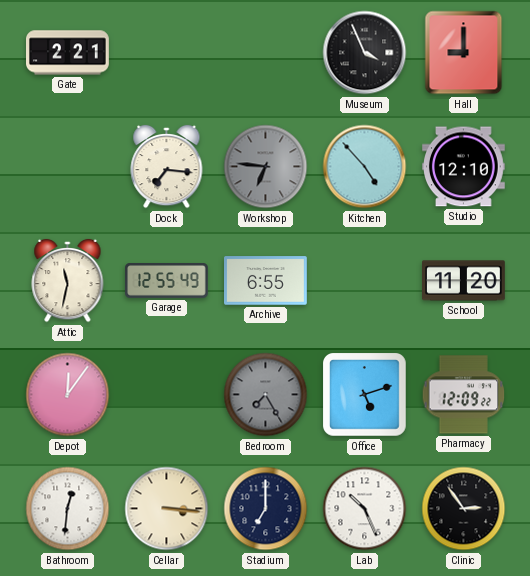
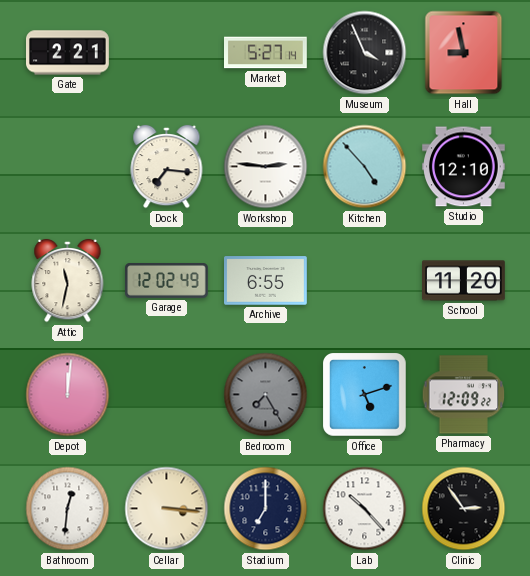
Market: none -> 5:27
Hall: 9:00 -> 8:58
Workshop: 6:46 -> 2:46
Workshop dial: grey -> white
Garage: 12:55 -> 12:02
Depot: 12:06 -> 12:01
Lab: 10:26 -> 10:23
